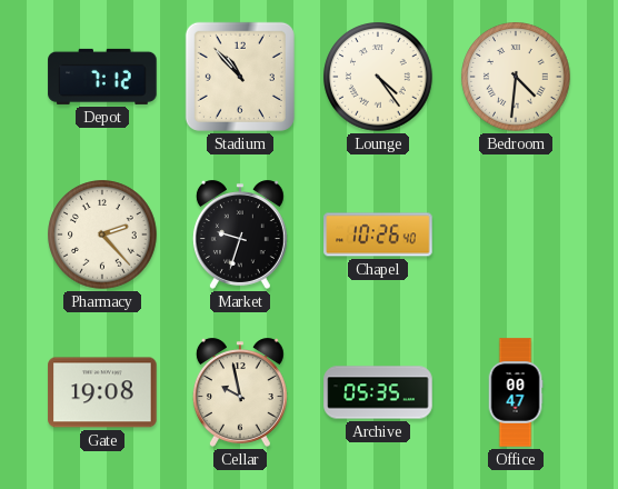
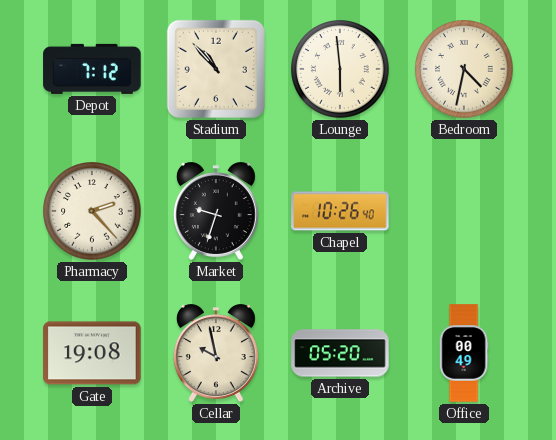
Lounge: 4:24 -> 5:59
Bedroom: 4:31 -> 4:32
Archive: 05:35 -> 05:20
Office: 00:47 -> 00:49
